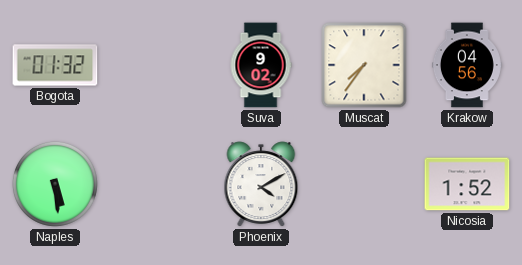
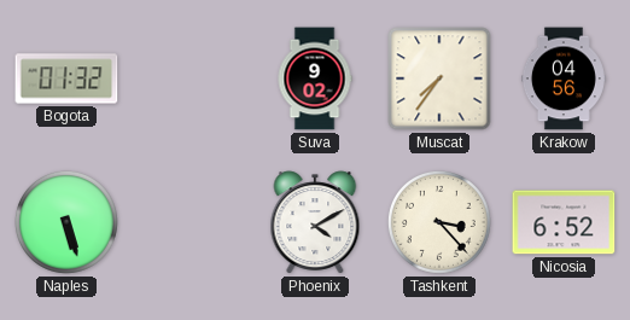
Naples: 5:29 -> 5:27
Tashkent: none -> 3:23
Nicosia: 1:52 -> 6:52
